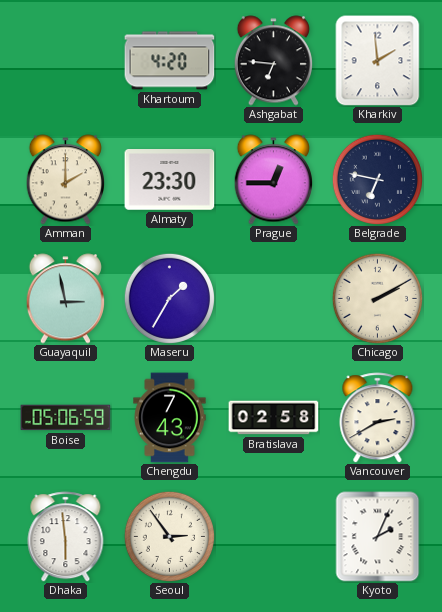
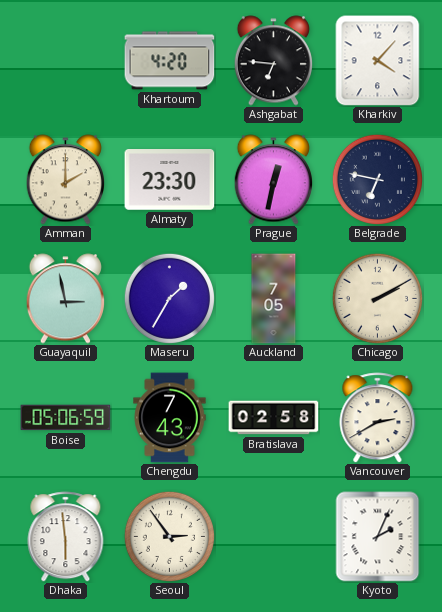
Kharkiv: 1:59 -> 4:07
Prague: 12:45 -> 12:32
Auckland: none -> 7:05
